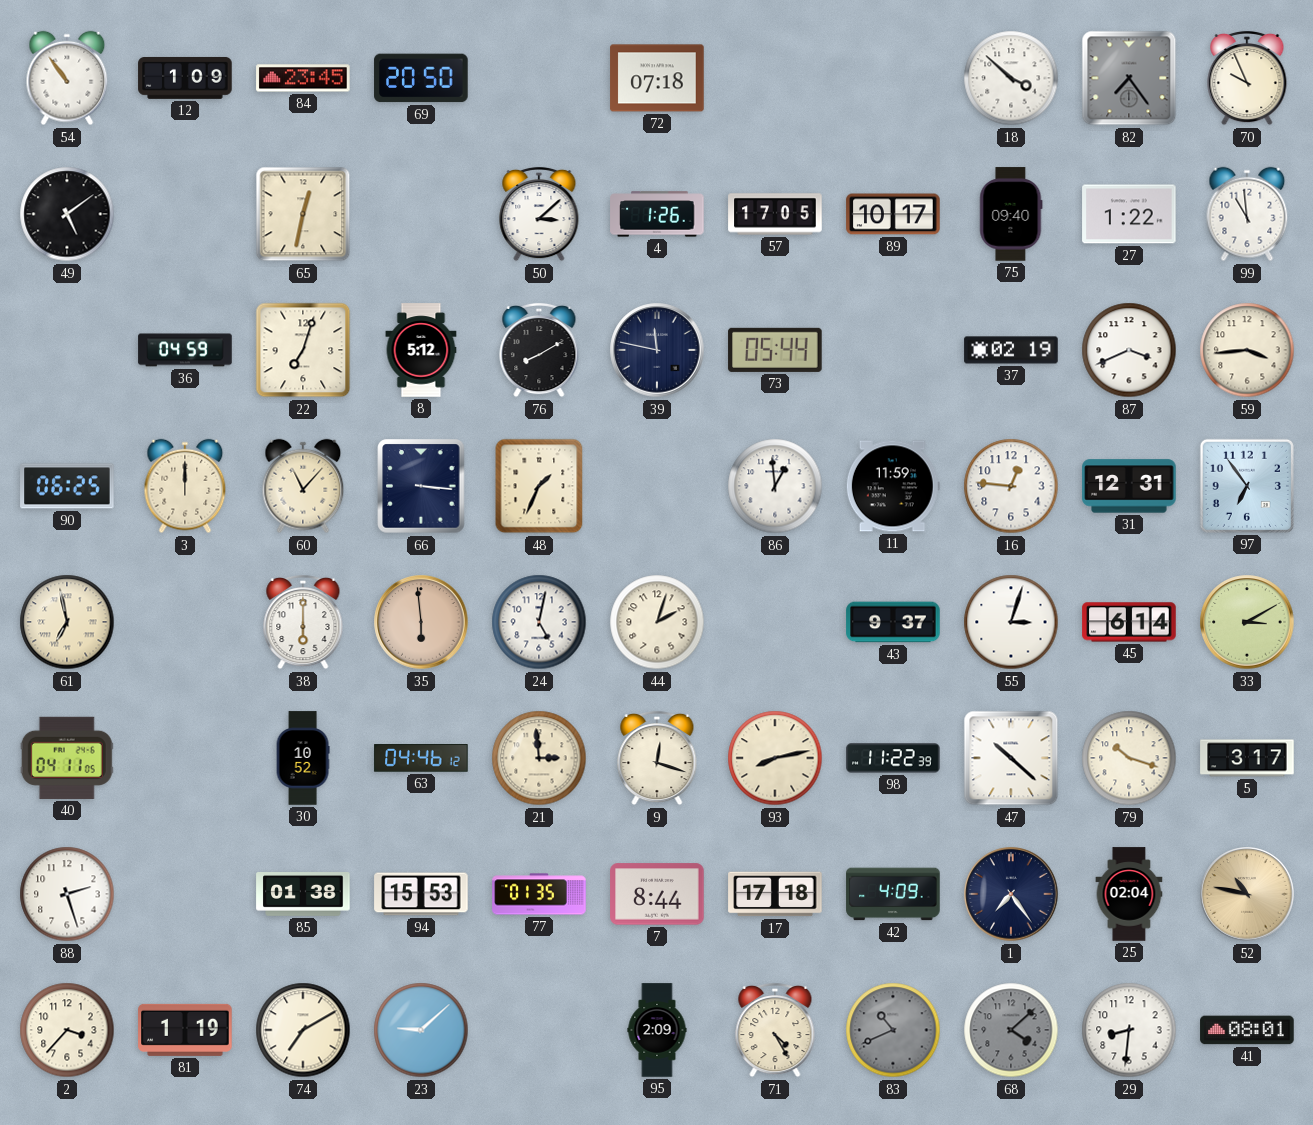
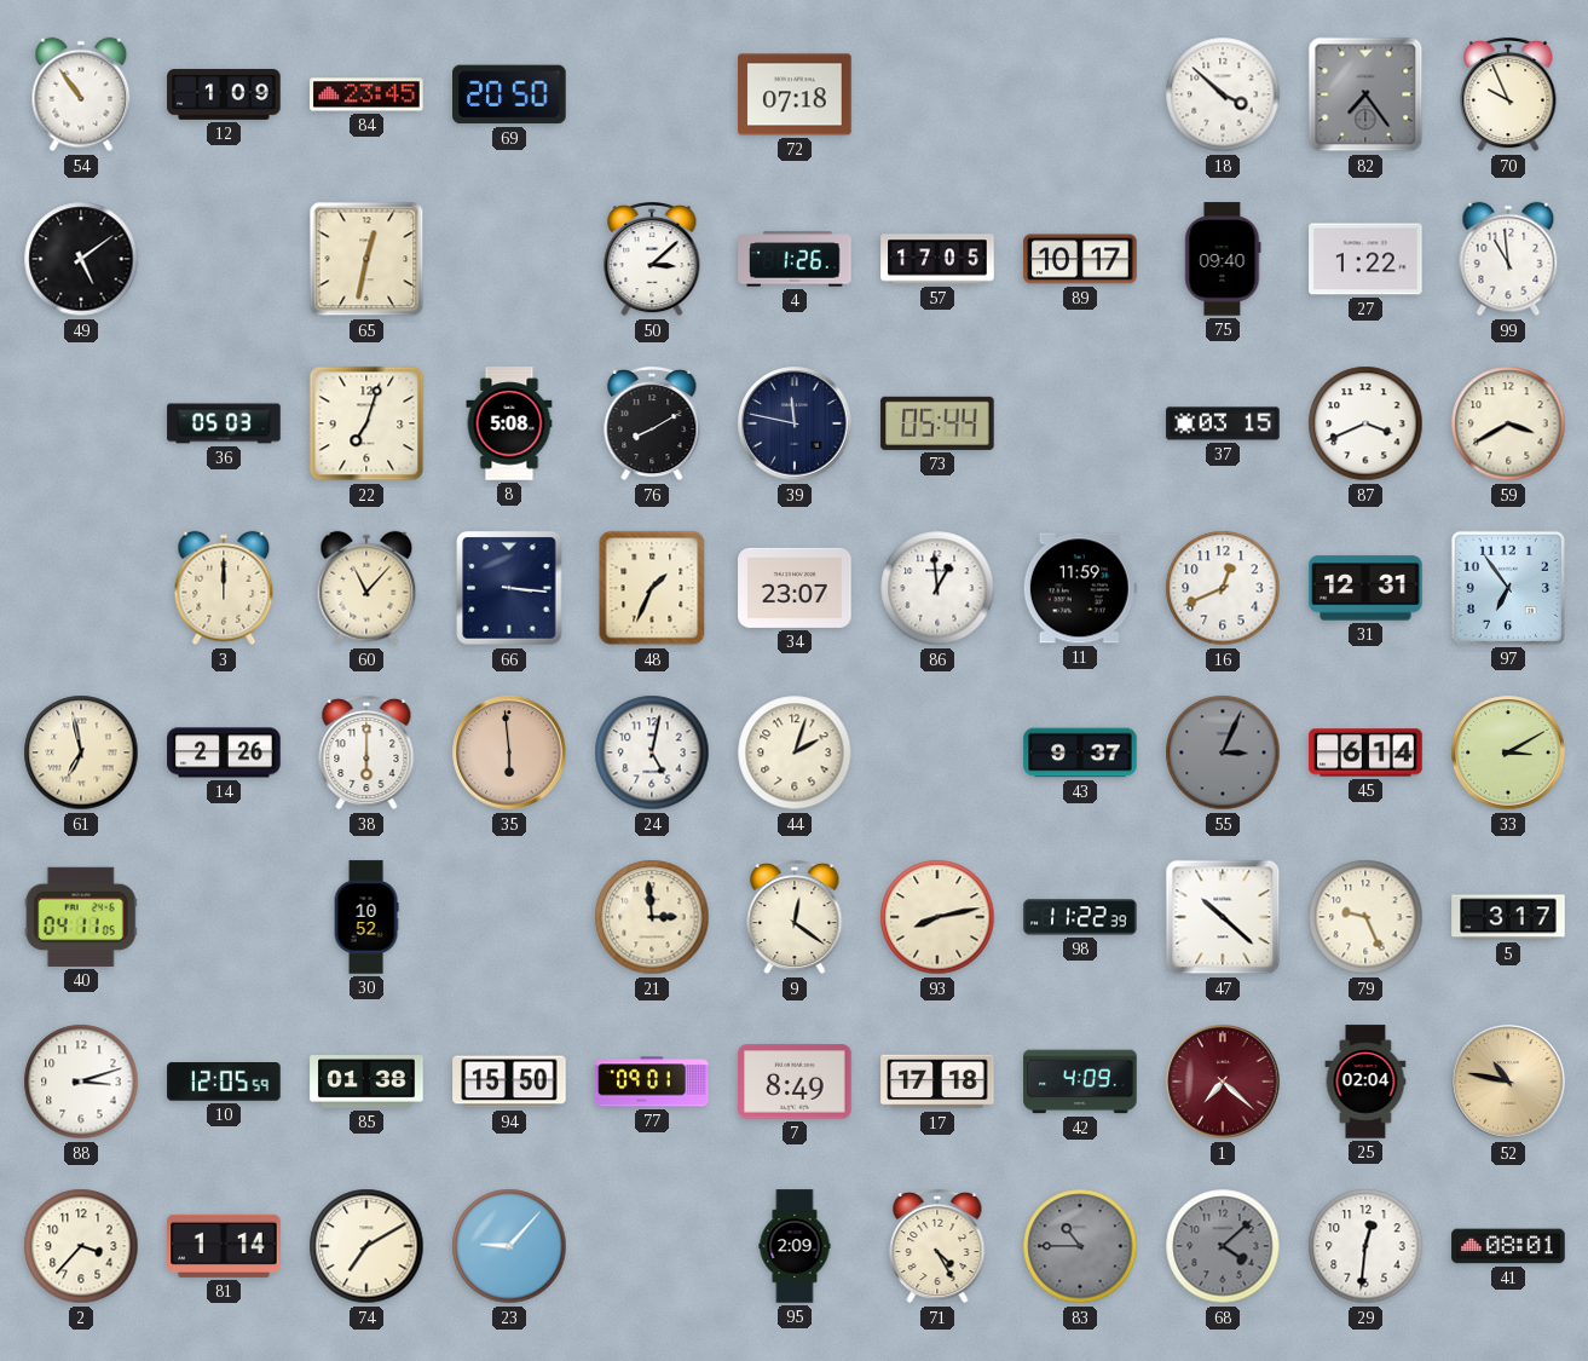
36: 04:59 -> 05:03
8: 5:12 -> 5:08
37: 02:19 -> 03:15
59: 3:44 -> 3:40
90: 06:25 -> none
34: none -> 23:07
16: 12:46 -> 12:41
14: none -> 2:26
55: 3:03 -> 3:04
55 dial: white -> grey
63: 04:46 -> none
9: 12:18 -> 12:21
79: 10:18 -> 9:26
88: 2:27 -> 3:12
10: none -> 12:05
94: 15:53 -> 15:50
77: 01:35 -> 09:01
7: 8:44 -> 8:49
1: 7:24 -> 7:22
1 dial: navy -> burgundy
81: 1:19 -> 1:14
23: 9:08 -> 9:07
83: 10:41 -> 10:45
29: 8:31 -> 12:31
